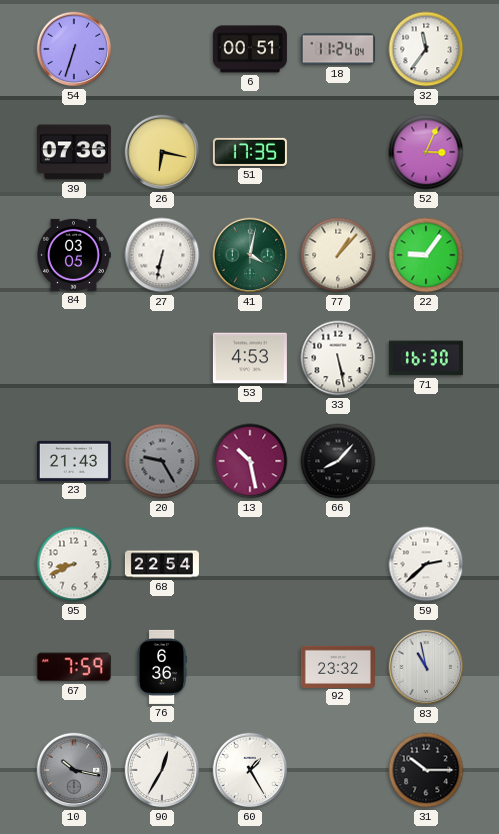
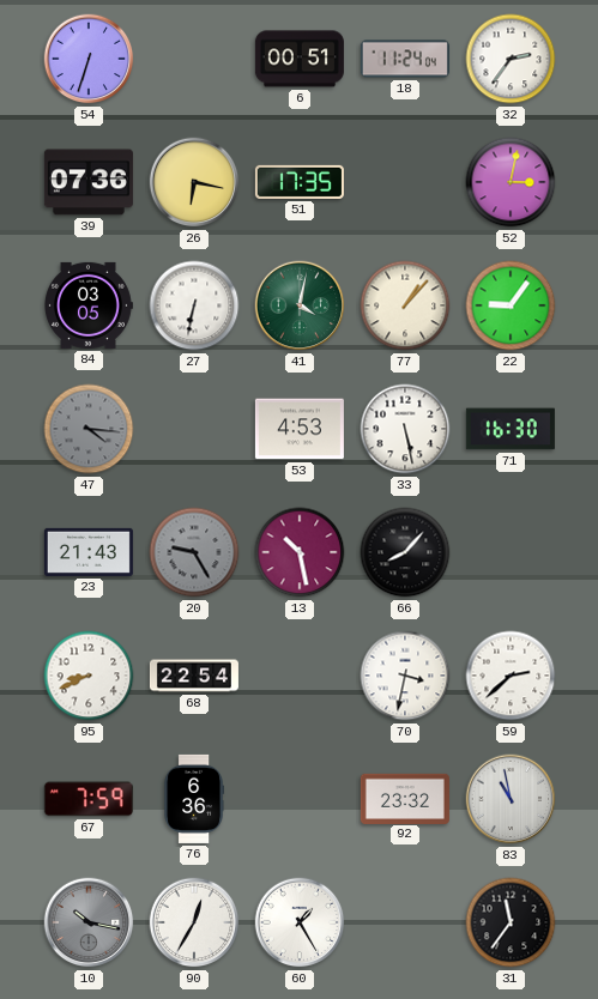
32: 11:36 -> 2:36
52: 3:04 -> 3:02
47: none -> 4:16
70: none -> 3:32
31: 10:15 -> 11:36
